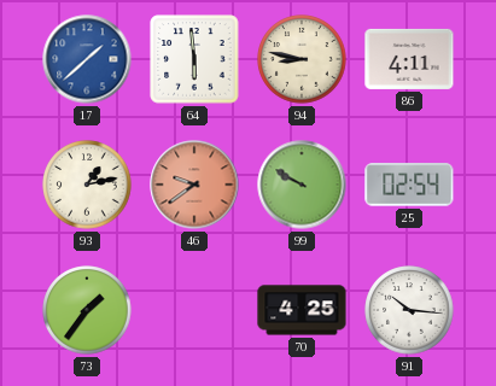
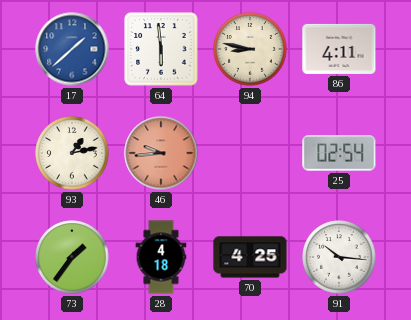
46: 9:39 -> 9:44
99: 9:50 -> none
28: none -> 4:18
